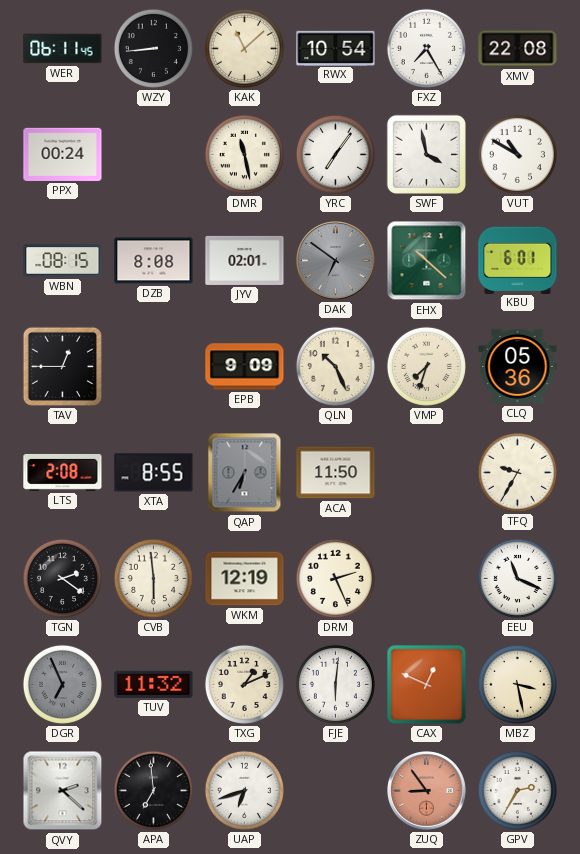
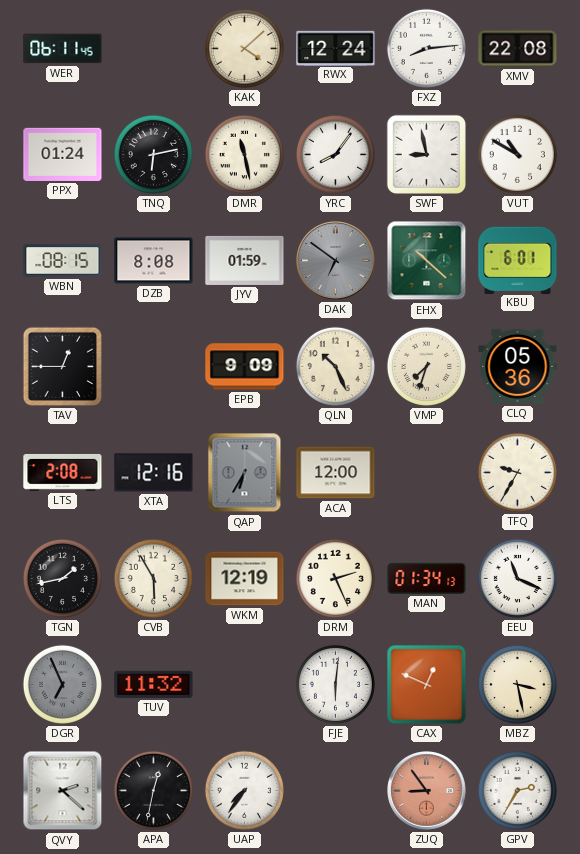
WZY: 8:44 -> none
KAK: 11:08 -> 4:08
RWX: 10:54 -> 12:24
FXZ: 7:25 -> 8:14
PPX: 00:24 -> 01:24
TNQ: none -> 6:13
YRC: 7:06 -> 8:06
SWF: 3:58 -> 8:58
JYV: 02:01 -> 01:59
XTA: 8:55 -> 12:16
ACA: 11:50 -> 12:00
TGN: 2:21 -> 1:43
CVB: 5:59 -> 5:55
MAN: none -> 01:34
TXG: 1:11 -> none
APA: 6:59 -> 12:32
UAP: 6:42 -> 7:36
